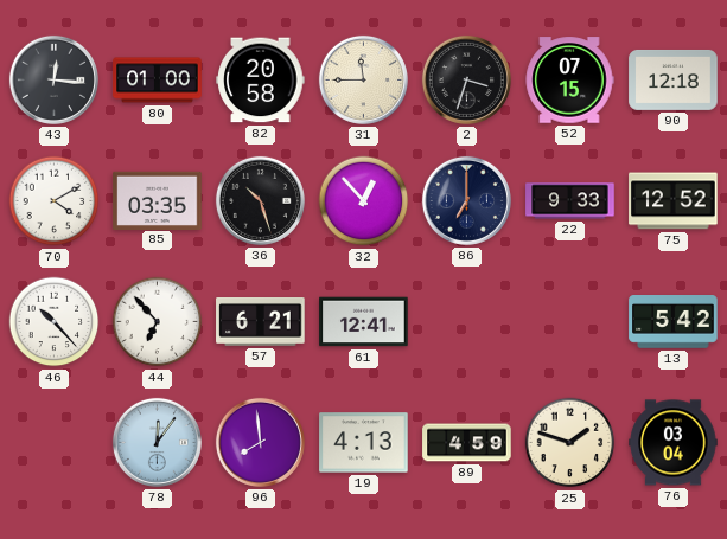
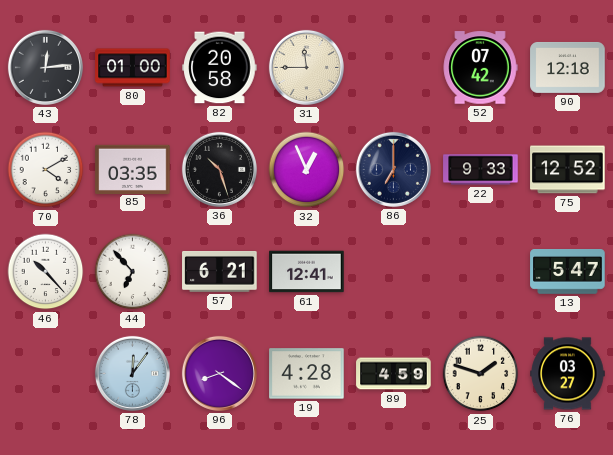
43: 12:16 -> 12:14
2: 3:33 -> none
52: 07:15 -> 07:42
32: 12:53 -> 12:56
13: 5:42 -> 5:47
96: 7:59 -> 8:21
19: 4:13 -> 4:28
76: 03:04 -> 03:27
